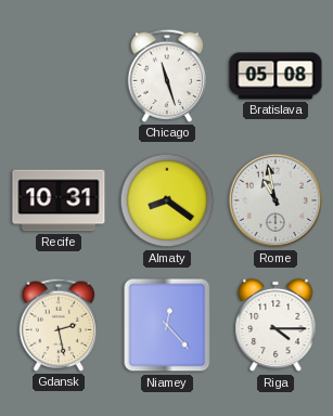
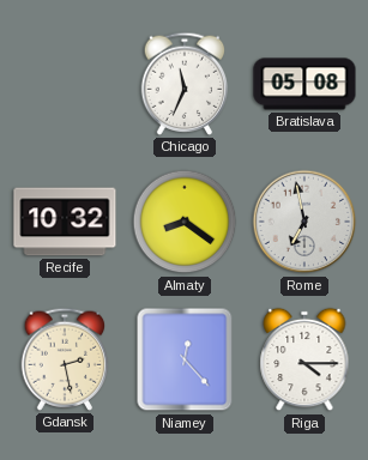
Chicago: 11:27 -> 11:34
Recife: 10:31 -> 10:32
Rome: 10:58 -> 6:58
